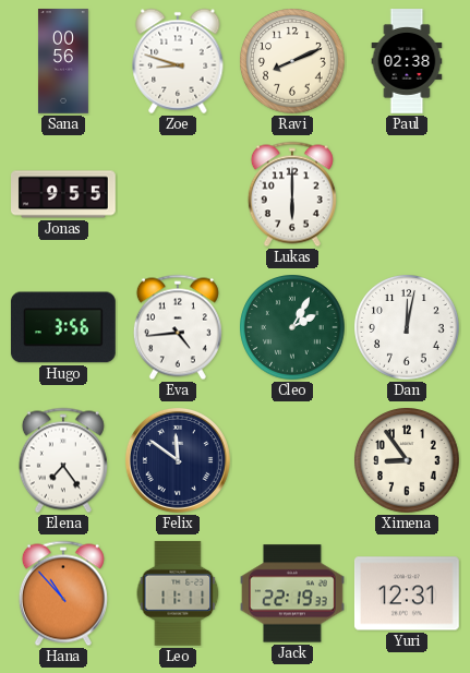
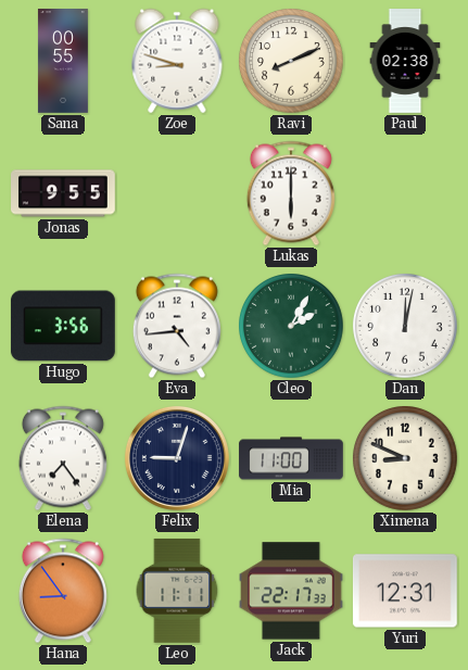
Sana: 00:56 -> 00:55
Felix: 11:51 -> 9:03
Mia: none -> 11:00
Ximena: 8:54 -> 8:49
Hana: 10:53 -> 8:54
Jack: 22:19 -> 22:17
